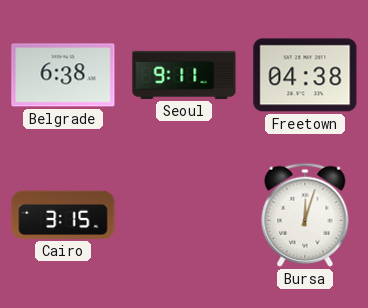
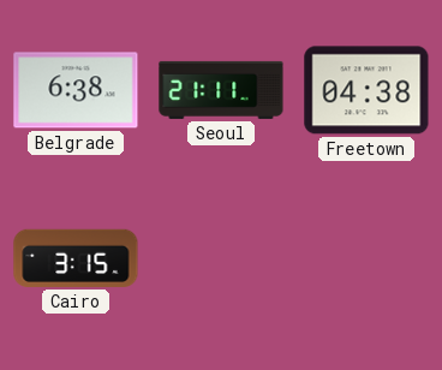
Seoul: 9:11 -> 21:11
Bursa: 12:03 -> none
